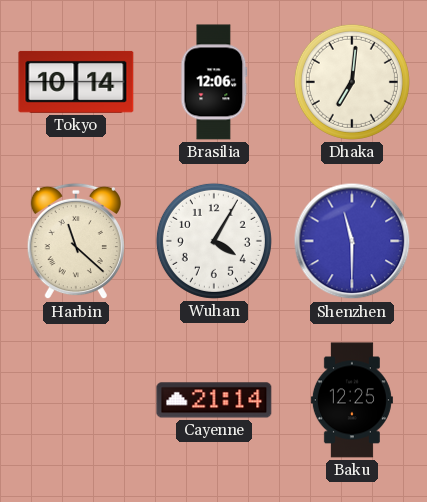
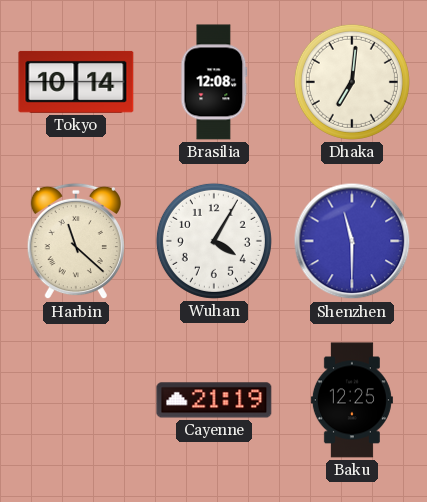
Brasilia: 12:06 -> 12:08
Cayenne: 21:14 -> 21:19
